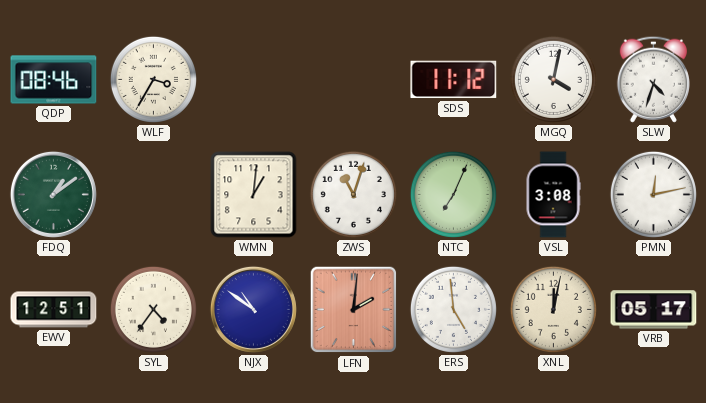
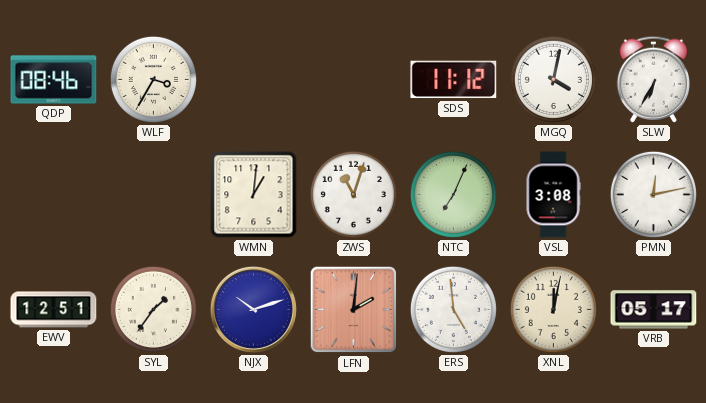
SLW: 4:33 -> 6:35
FDQ: 1:09 -> none
SYL: 4:36 -> 1:36
NJX: 10:51 -> 10:12
